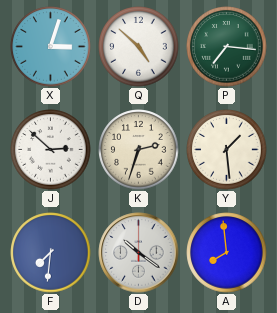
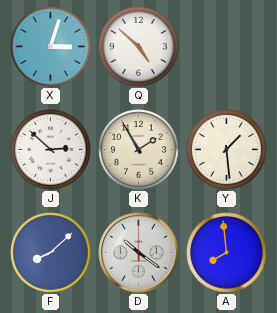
P: 7:16 -> none
K: 2:33 -> 1:55
F: 7:31 -> 8:08
